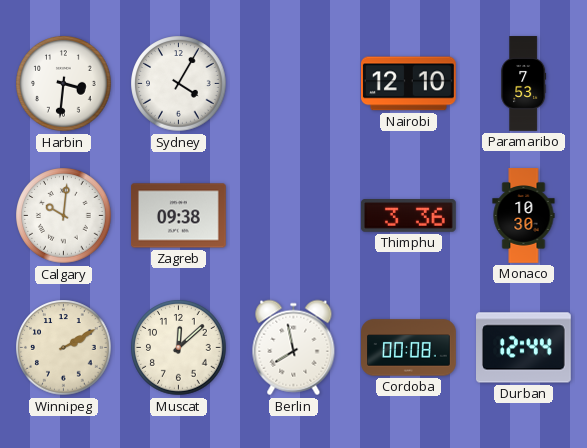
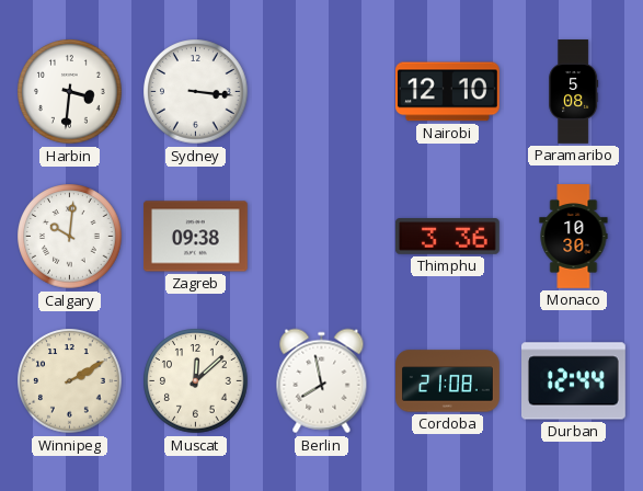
Sydney: 4:05 -> 3:16
Paramaribo: 7:53 -> 5:08
Cordoba: 00:08 -> 21:08
